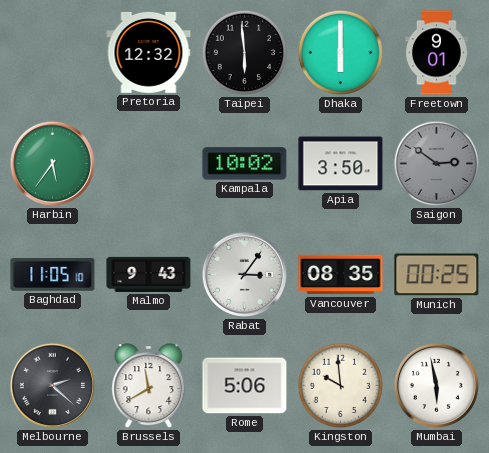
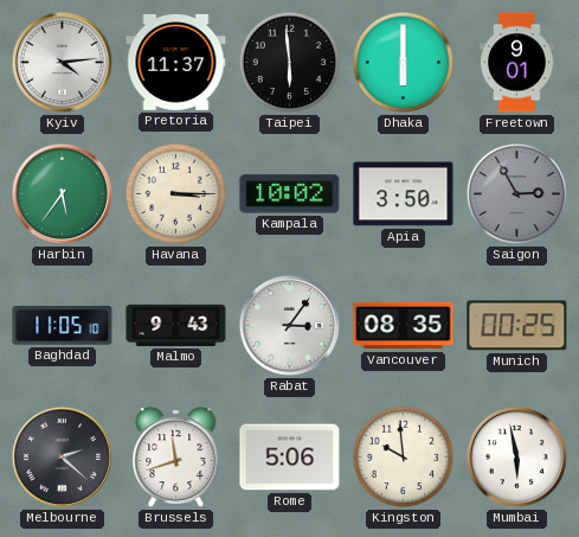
Kyiv: none -> 4:14
Pretoria: 12:32 -> 11:37
Havana: none -> 3:15
Saigon: 2:51 -> 2:55
Brussels: 11:40 -> 11:42
